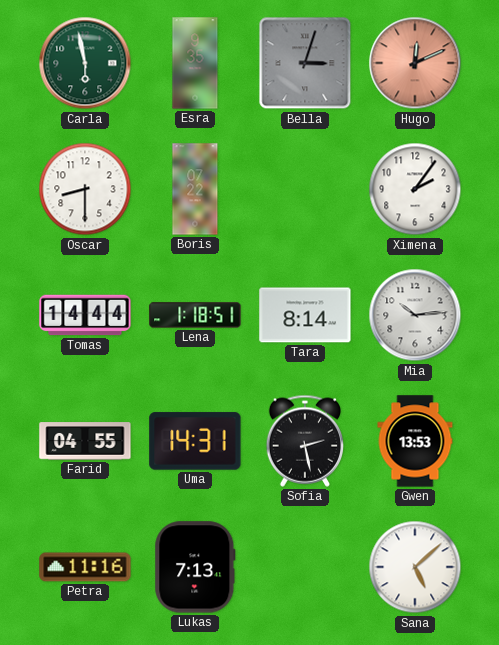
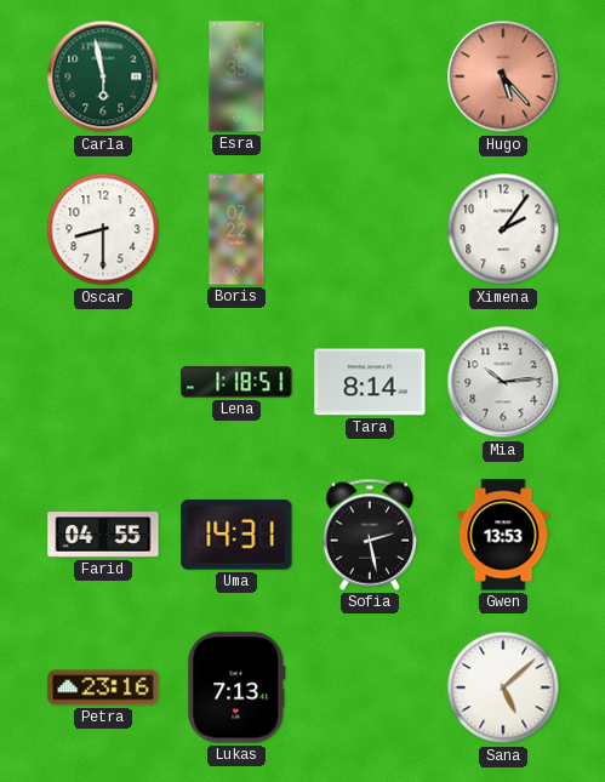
Bella: 3:03 -> none
Hugo: 12:11 -> 5:23
Tomas: 14:44 -> none
Petra: 11:16 -> 23:16
